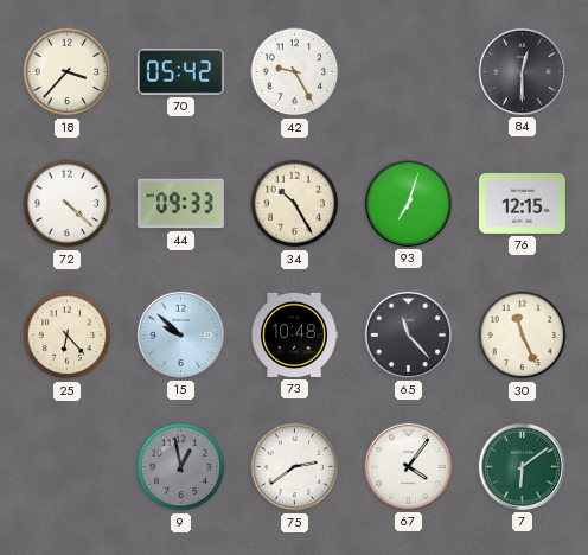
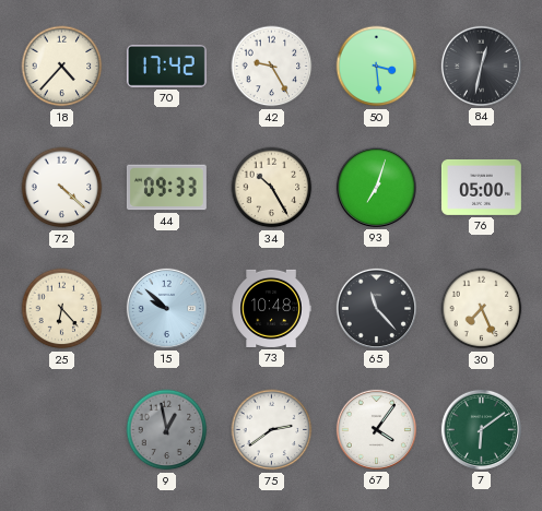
18: 3:37 -> 4:37
70: 05:42 -> 17:42
50: none -> 3:29
84: 12:30 -> 12:32
76: 12:15 -> 05:00
30: 11:26 -> 7:26
